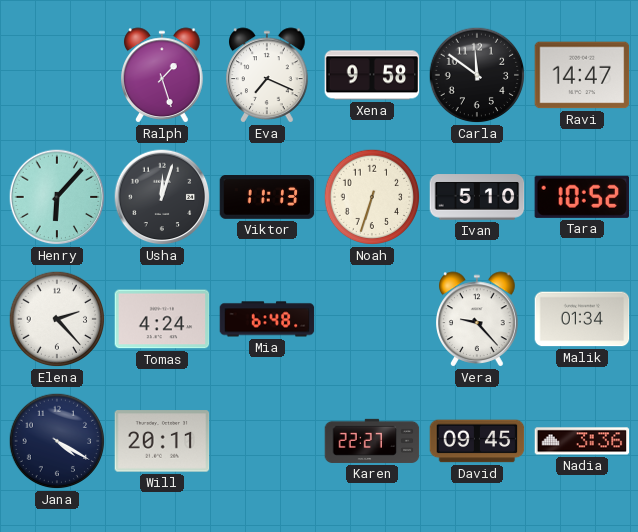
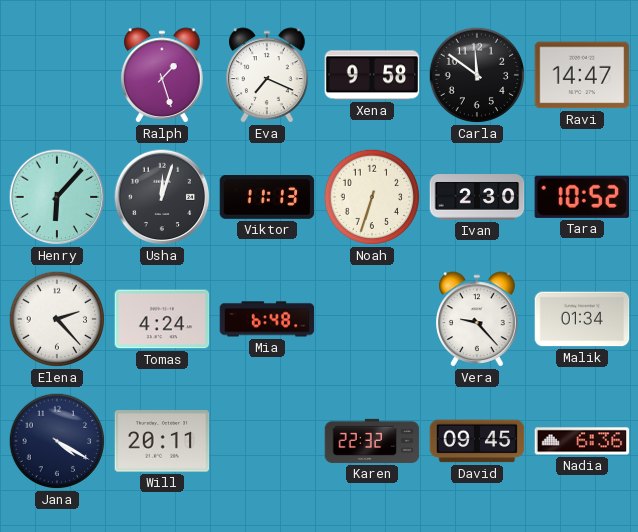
Ivan: 5:10 -> 2:30
Karen: 22:27 -> 22:32
Nadia: 3:36 -> 6:36
